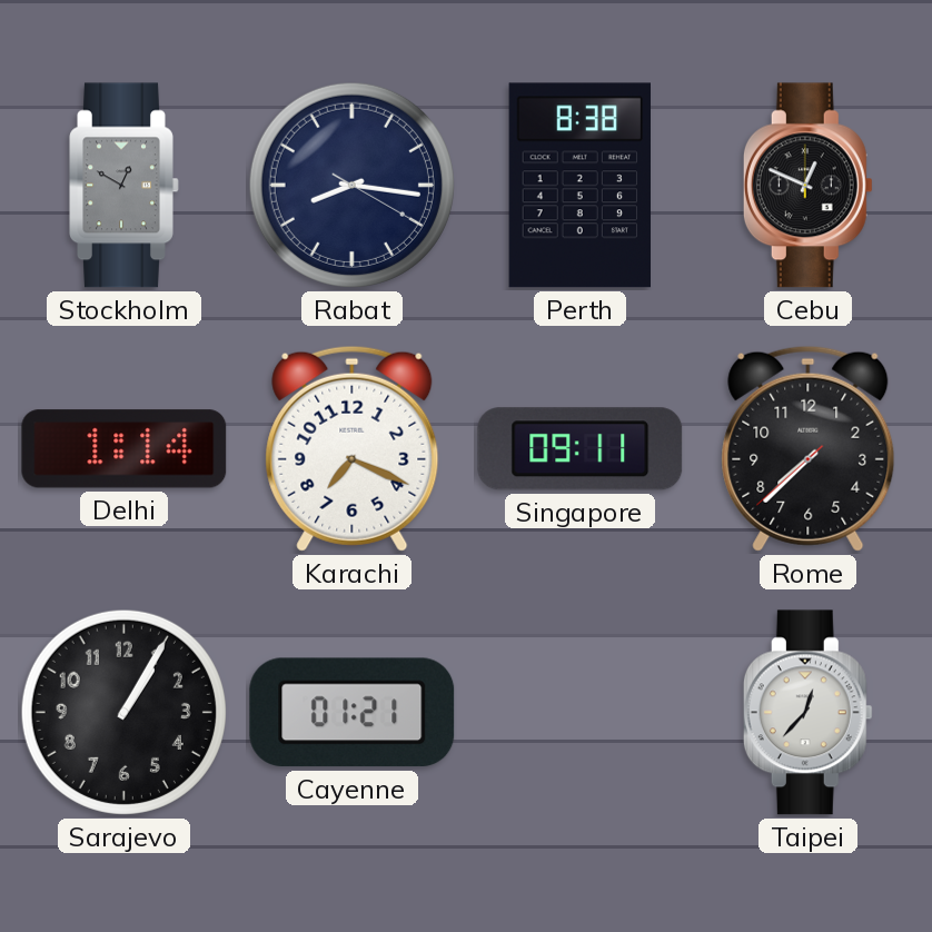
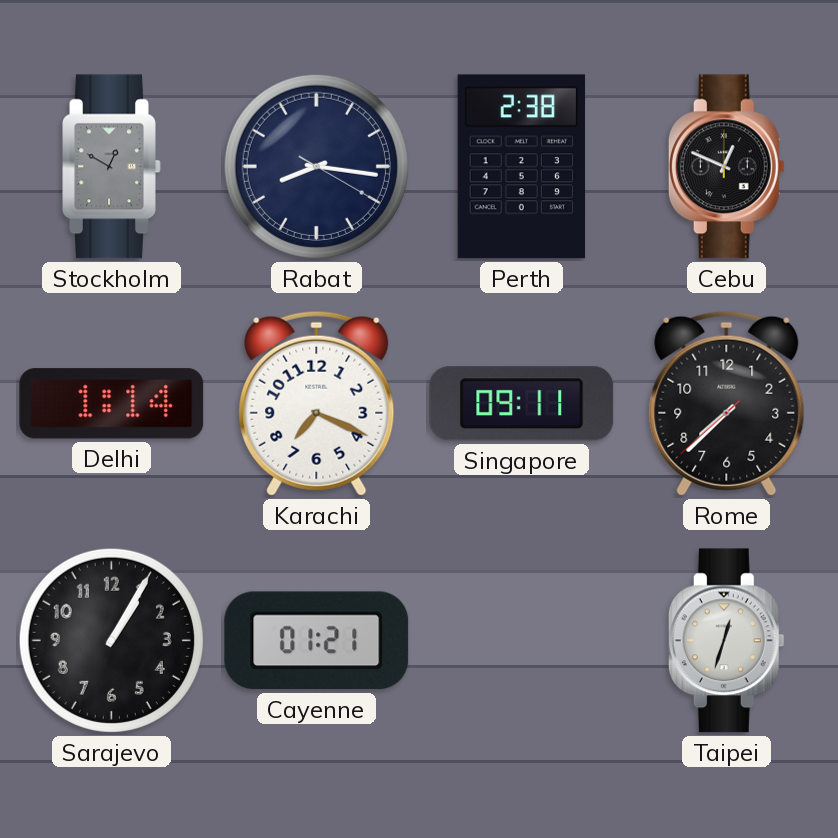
Perth: 8:38 -> 2:38
Taipei: 12:37 -> 12:33
